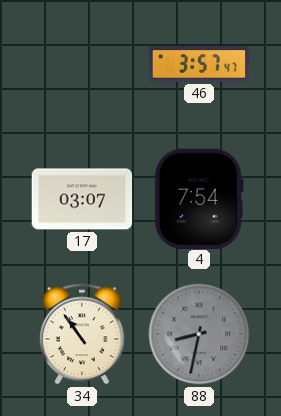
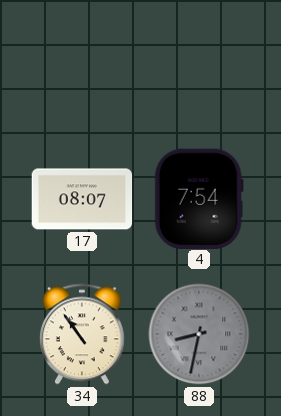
46: 3:57 -> none
17: 03:07 -> 08:07
